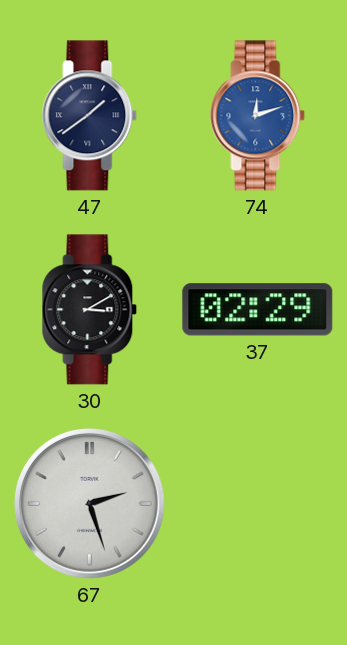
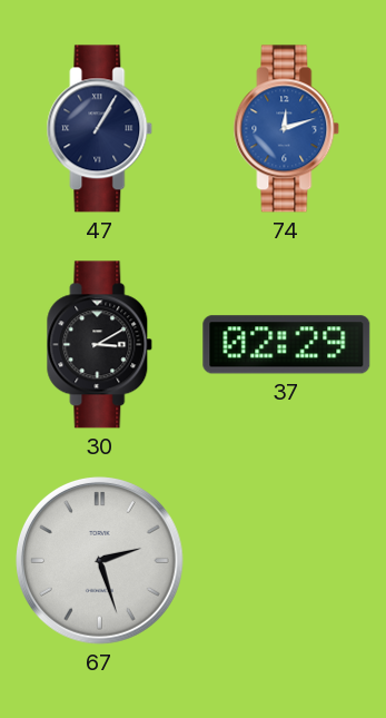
47: 1:39 -> 1:05
